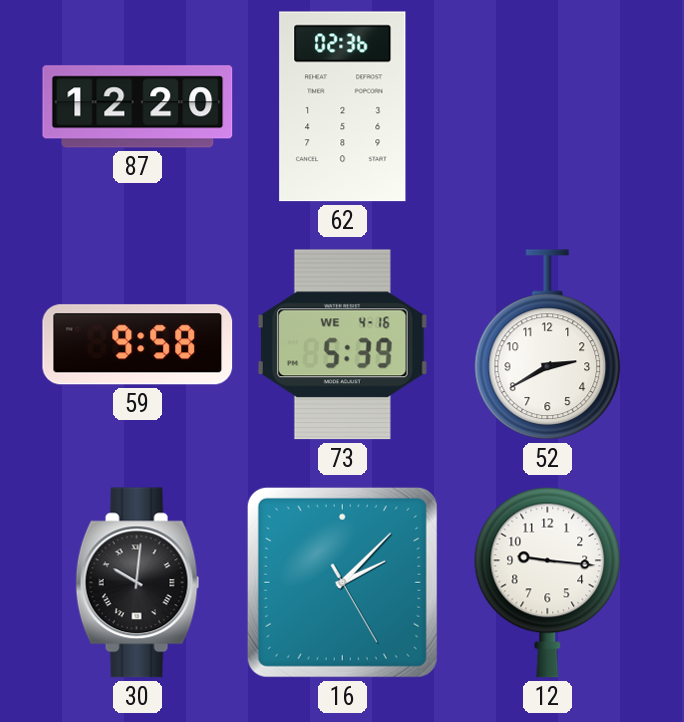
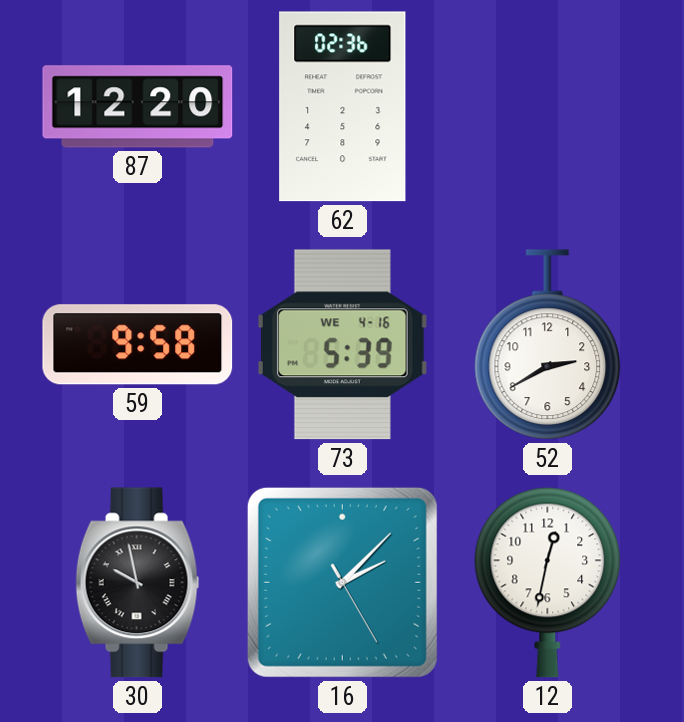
30: 10:01 -> 9:58
12: 9:16 -> 12:32
